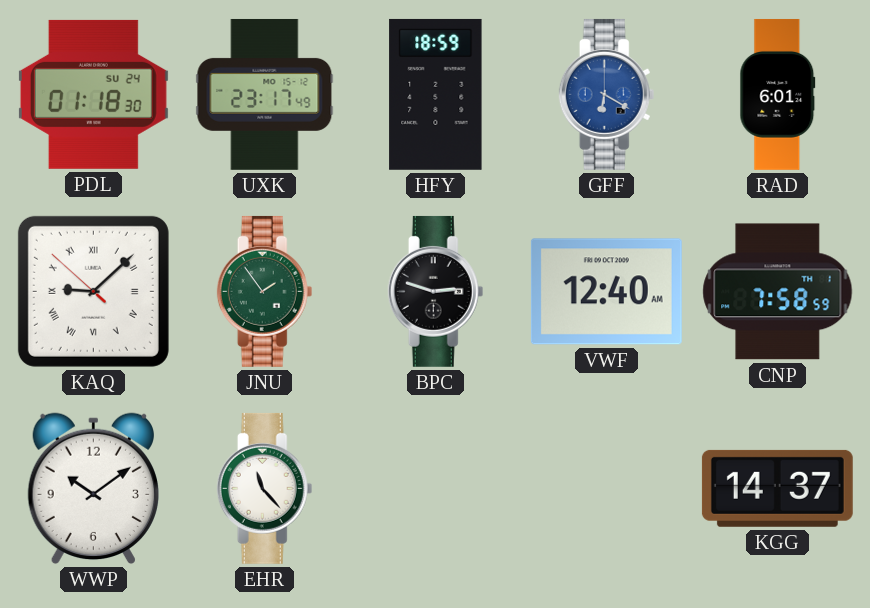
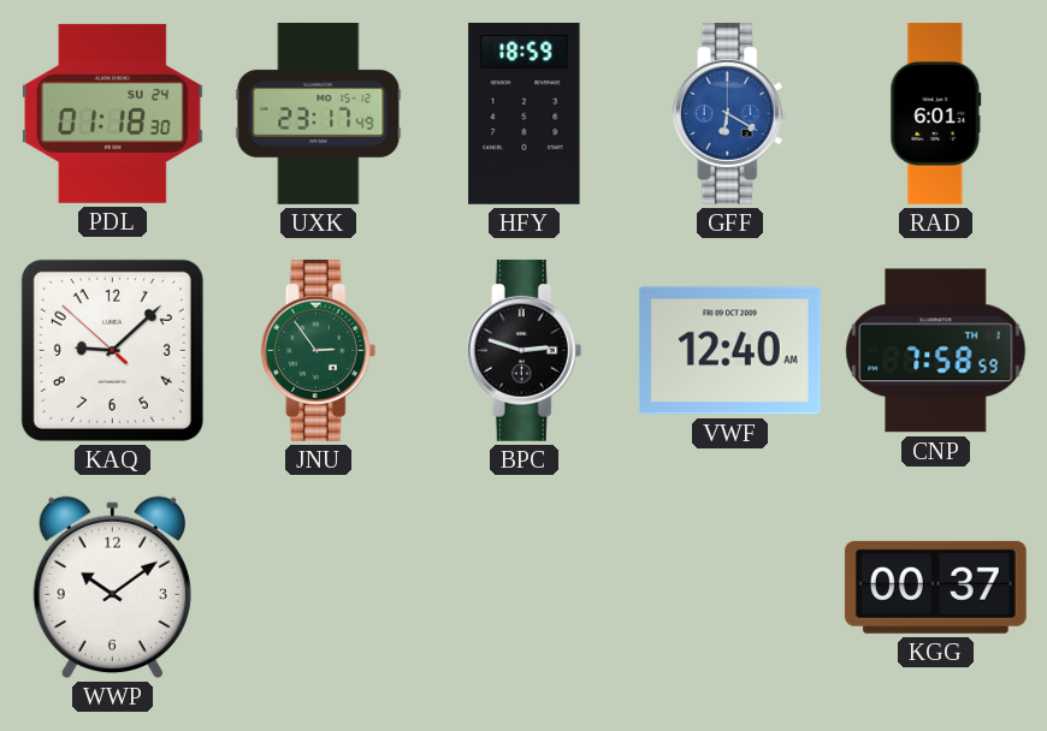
KAQ numerals: Roman -> Arabic
JNU: 1:54 -> 2:54
EHR: 11:23 -> none
KGG: 14:37 -> 00:37
